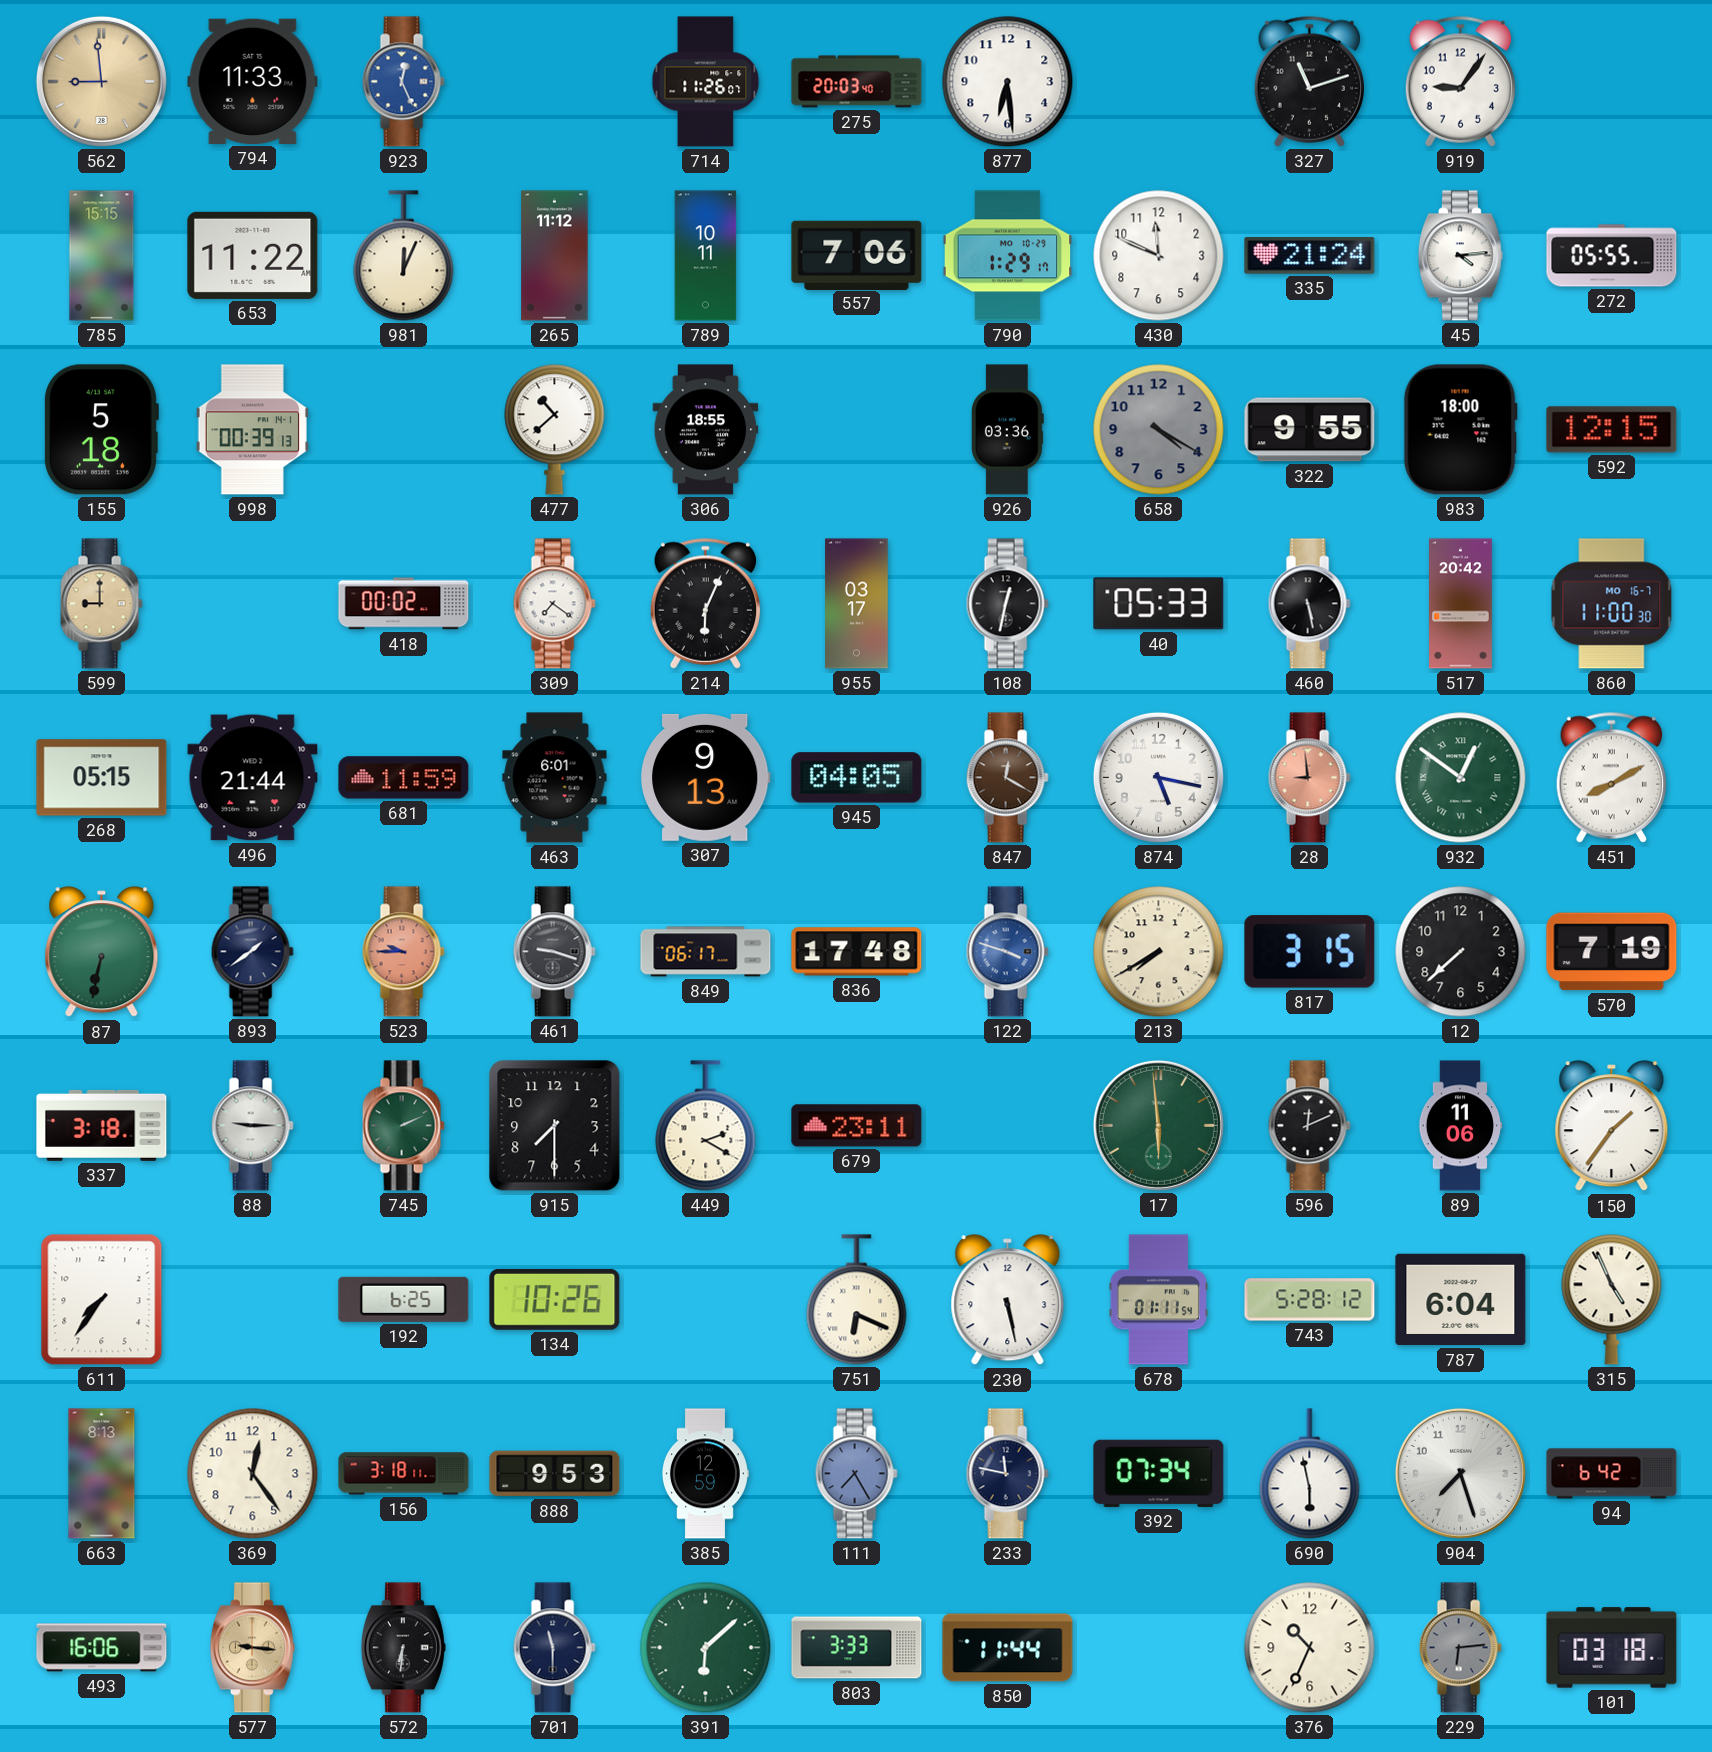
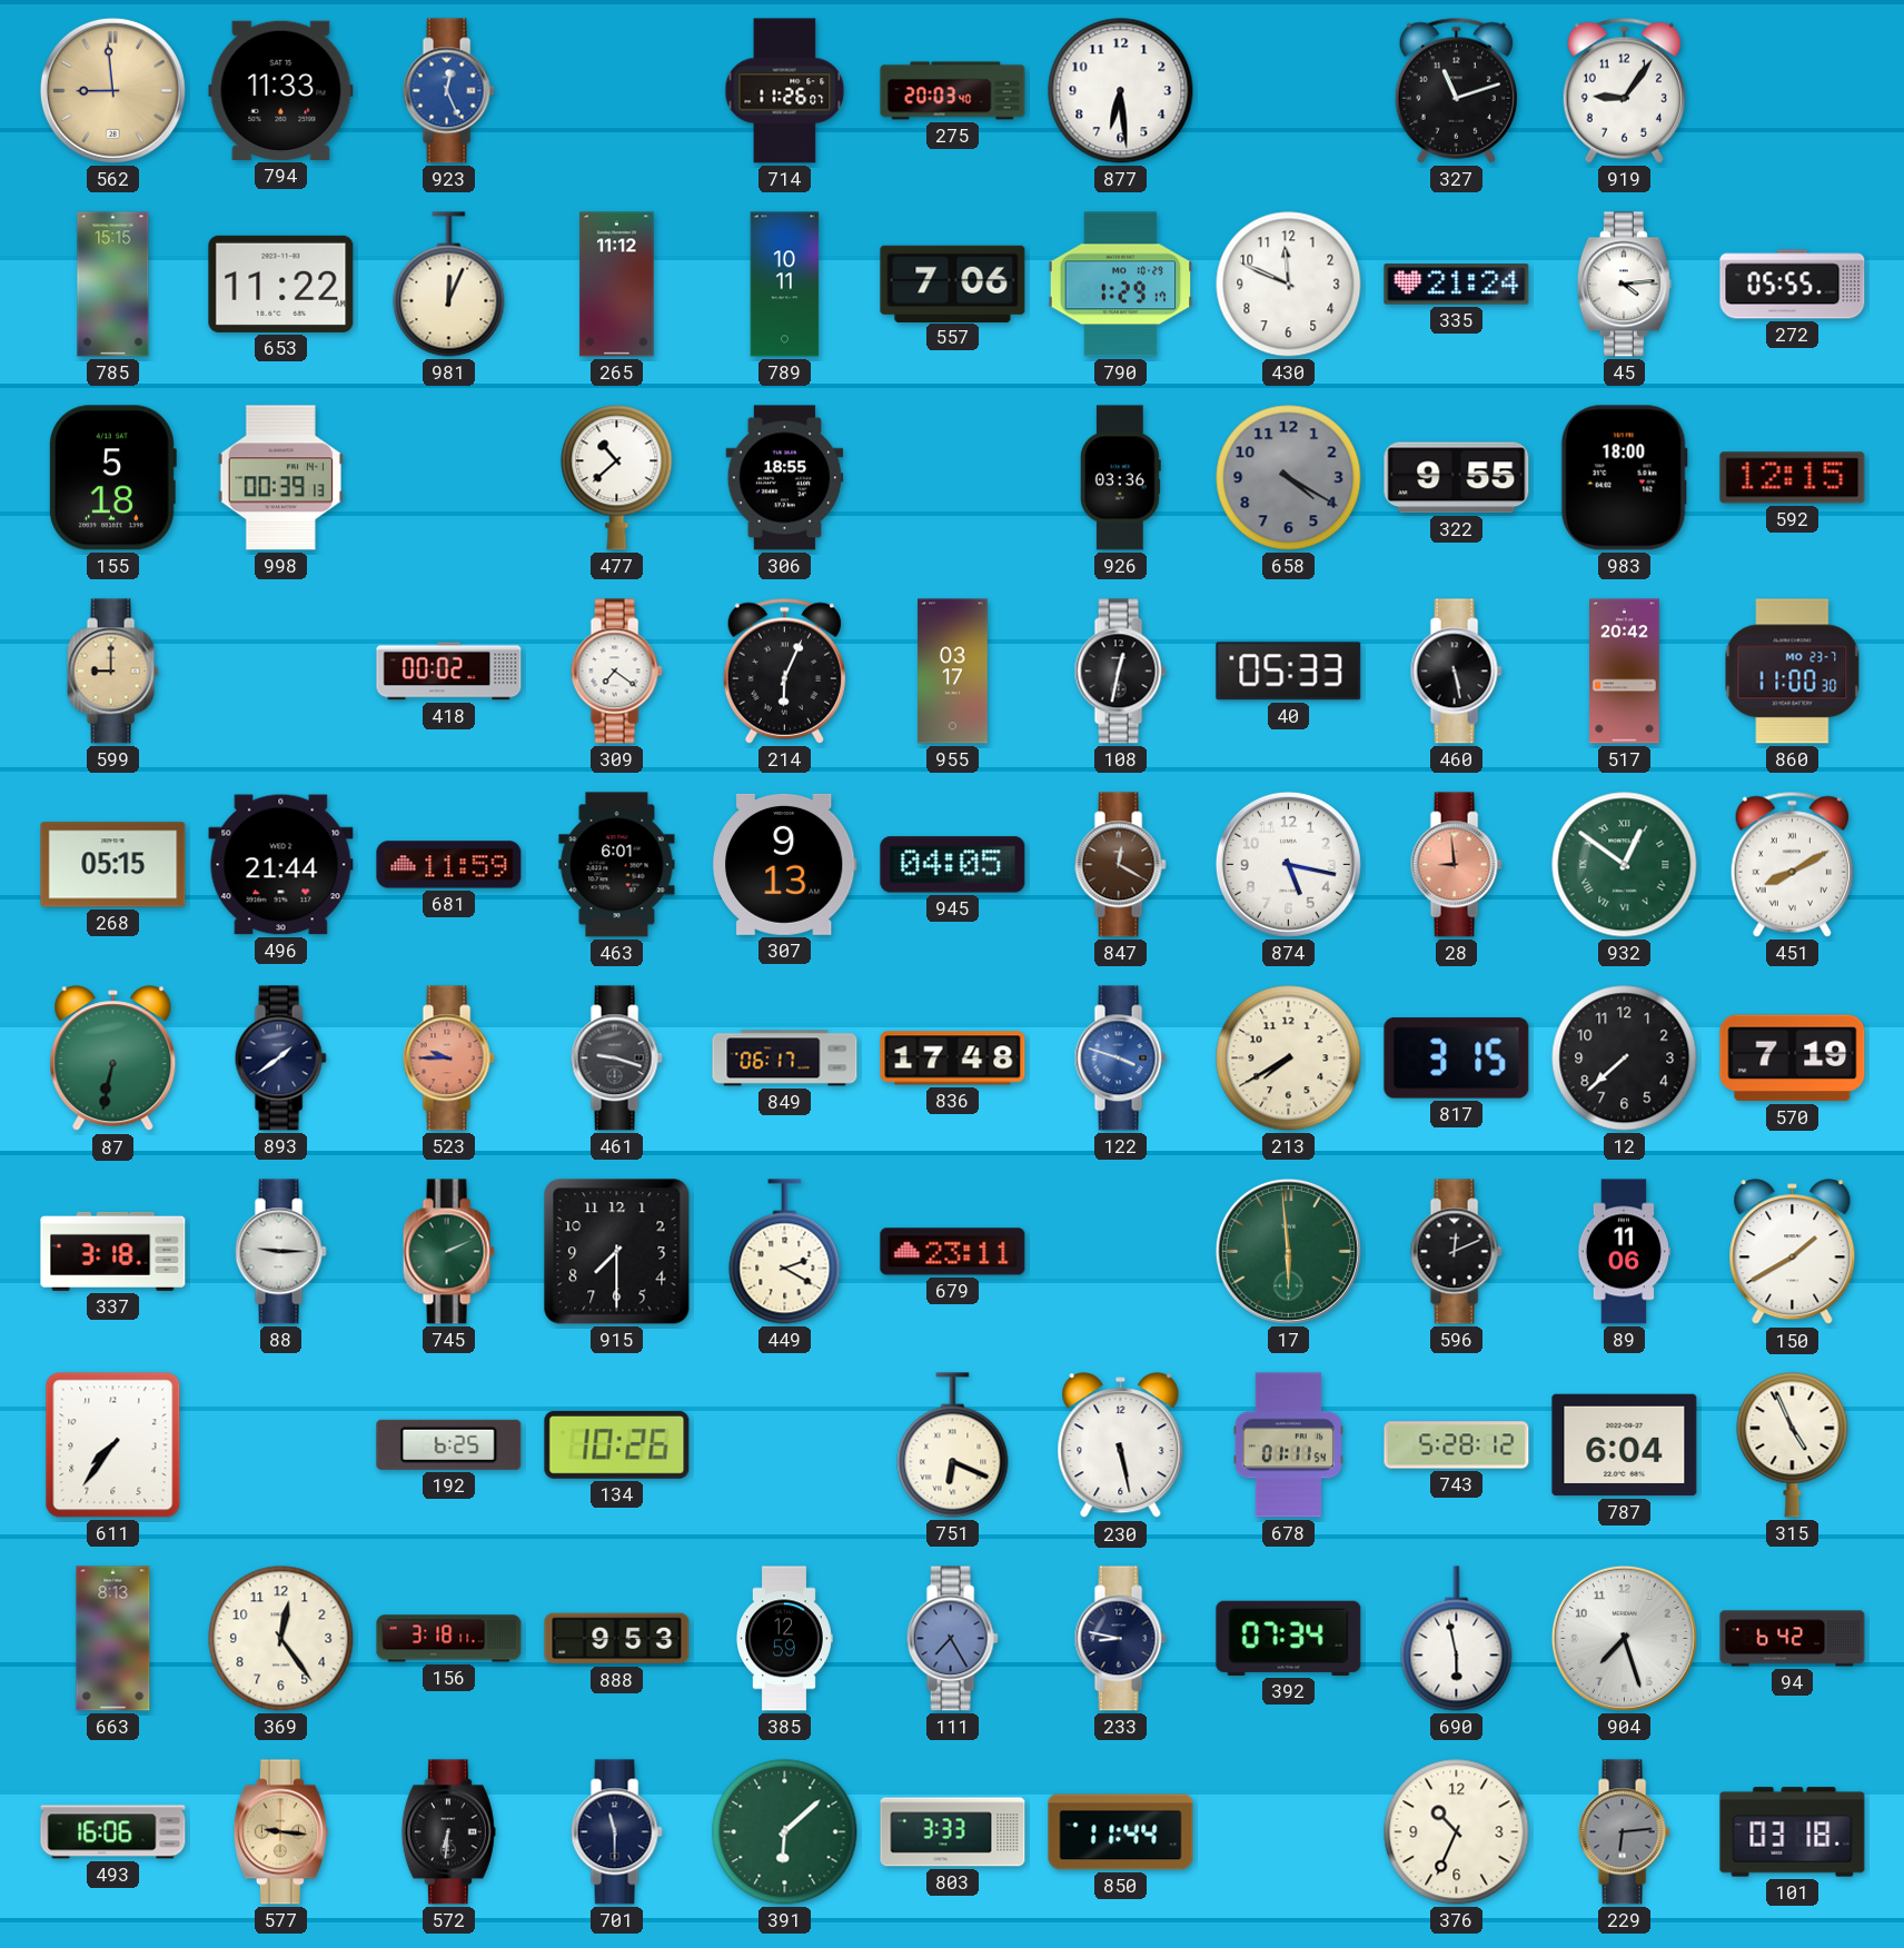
860 date: MO 16-7 -> MO 23-7
150: 1:36 -> 1:40
233: 11:47 -> 8:47
